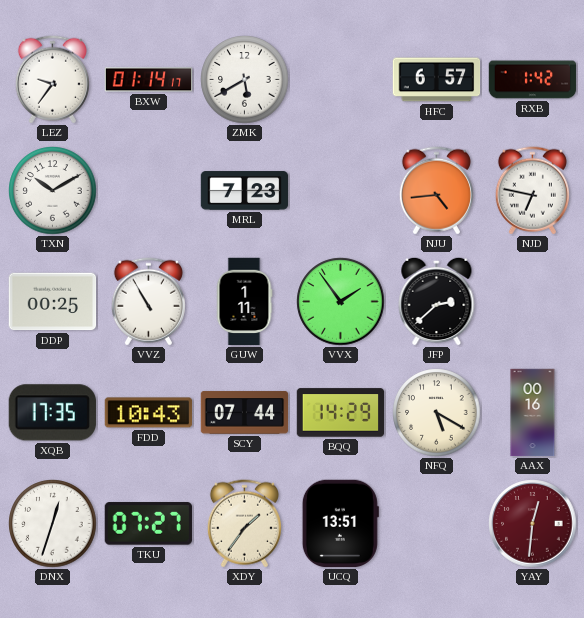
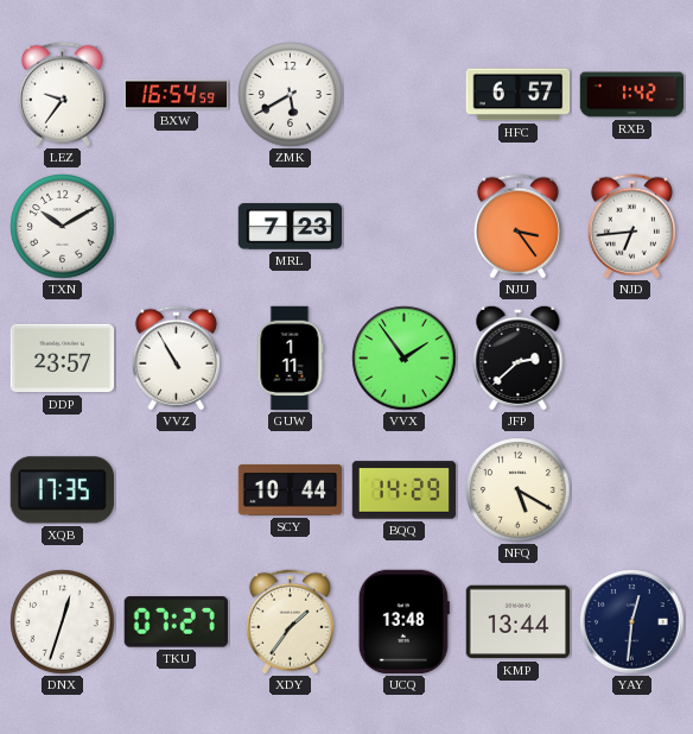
BXW: 01:14 -> 16:54
NJU: 4:44 -> 3:24
NJD: 6:47 -> 6:44
DDP: 00:25 -> 23:57
FDD: 10:43 -> none
SCY: 07:44 -> 10:44
AAX: 00:16 -> none
UCQ: 13:51 -> 13:48
KMP: none -> 13:44
YAY dial: burgundy -> navy
